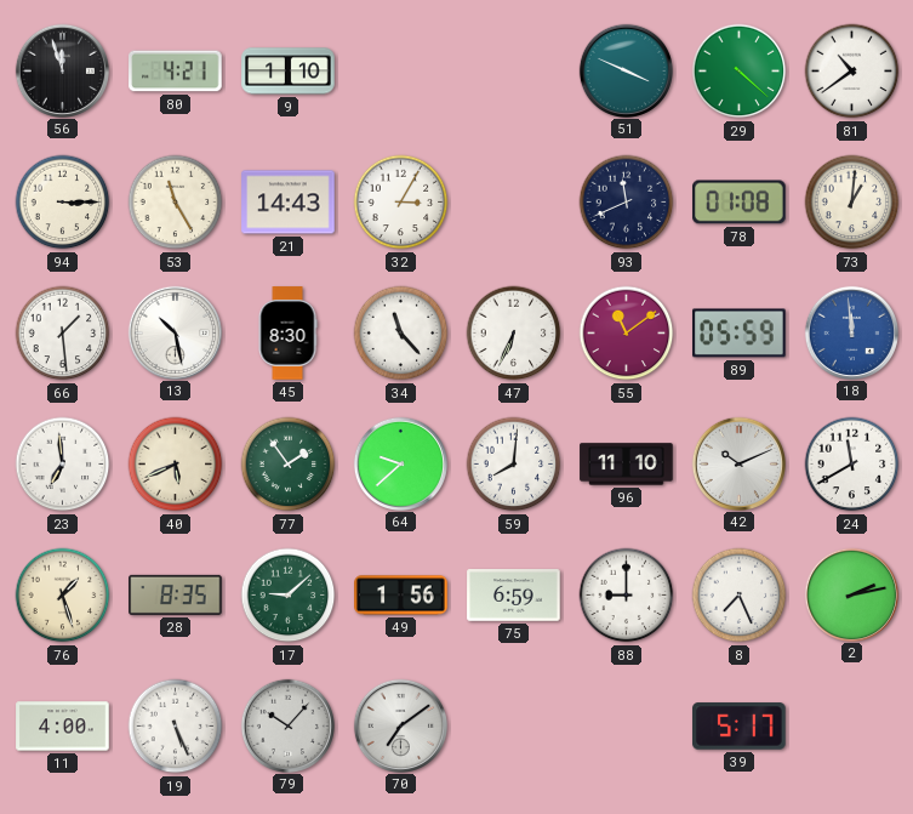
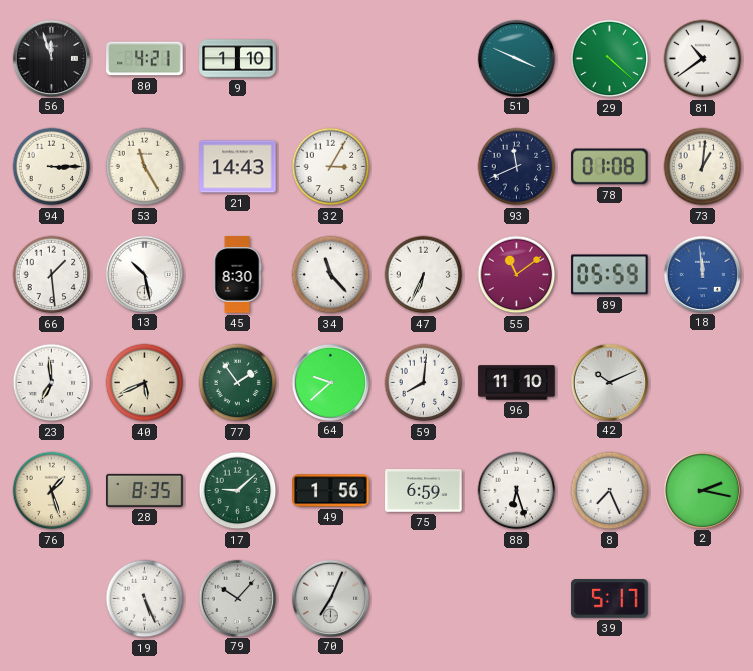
24: 11:40 -> none
88: 9:00 -> 6:27
2: 2:13 -> 2:17
11: 4:00 -> none
70: 7:09 -> 7:04
